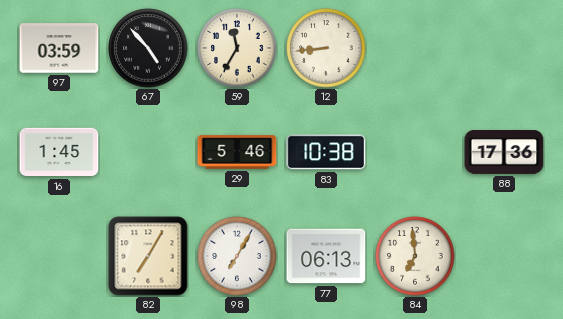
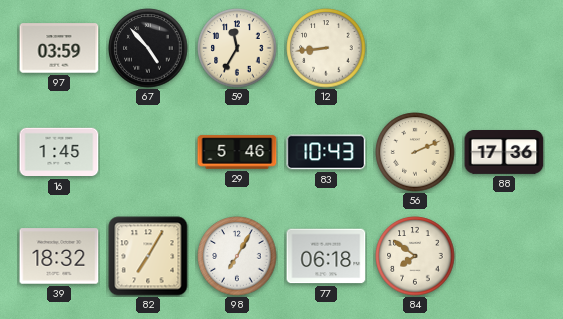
83: 10:38 -> 10:43
56: none -> 2:11
39: none -> 18:32
77: 06:13 -> 06:18
84: 6:59 -> 7:51
